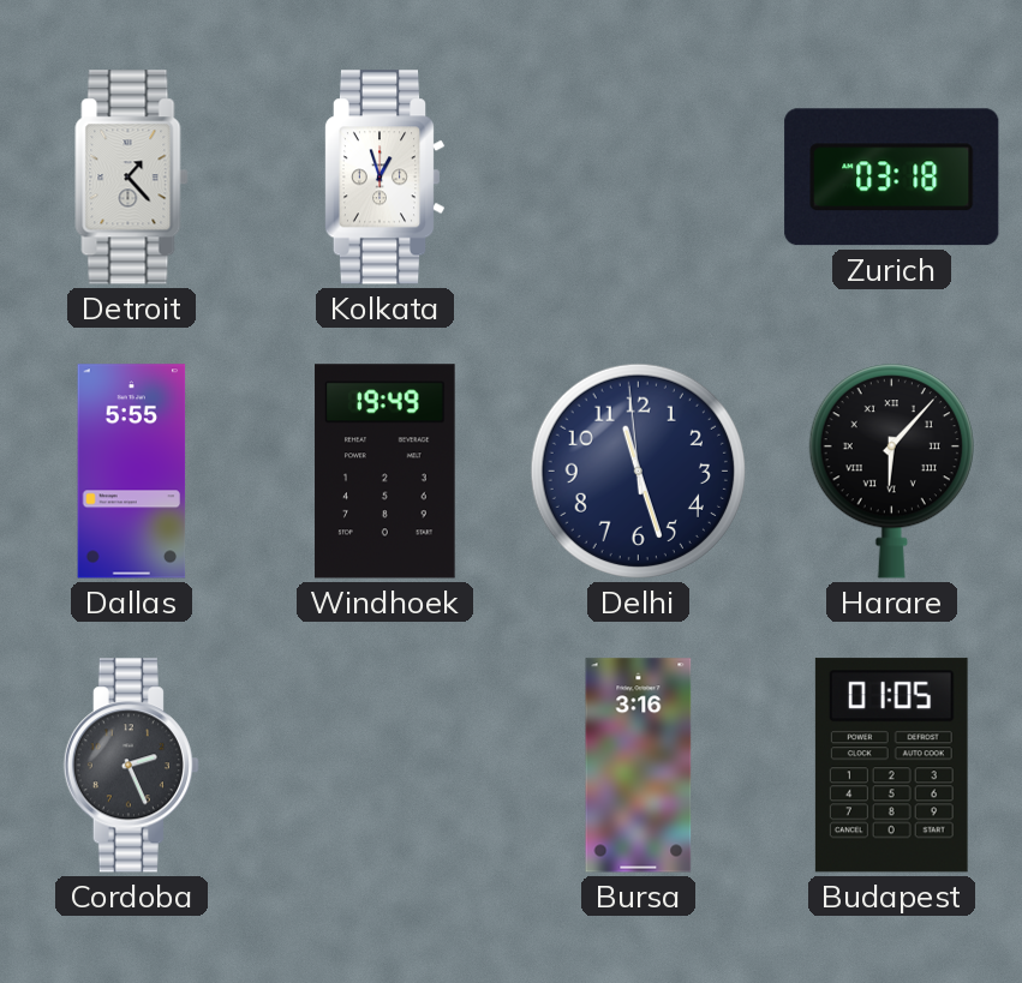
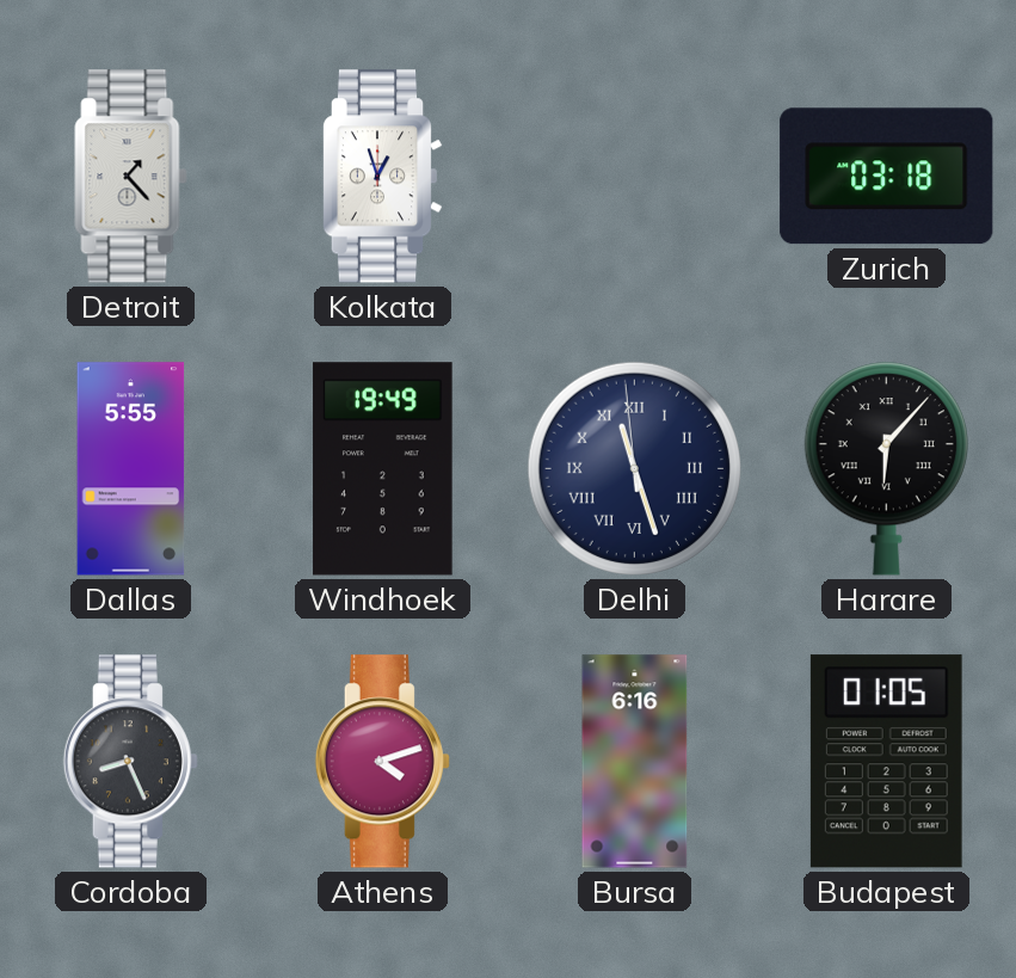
Delhi numerals: Arabic -> Roman
Cordoba: 2:26 -> 8:26
Athens: none -> 4:12
Bursa: 3:16 -> 6:16
